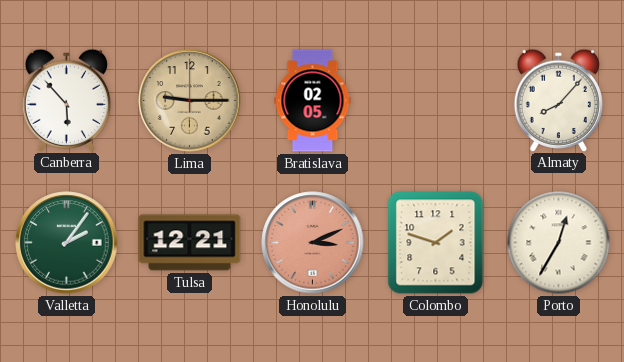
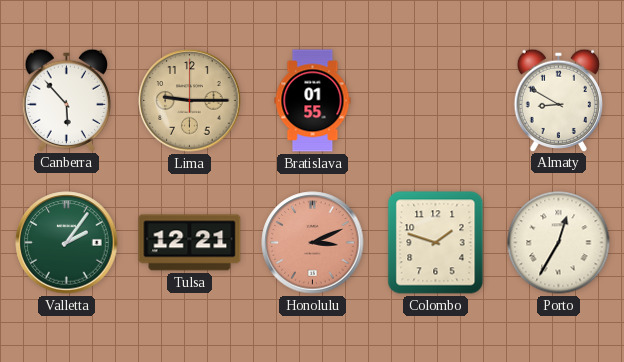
Bratislava: 02:05 -> 01:55
Almaty: 8:07 -> 8:50
